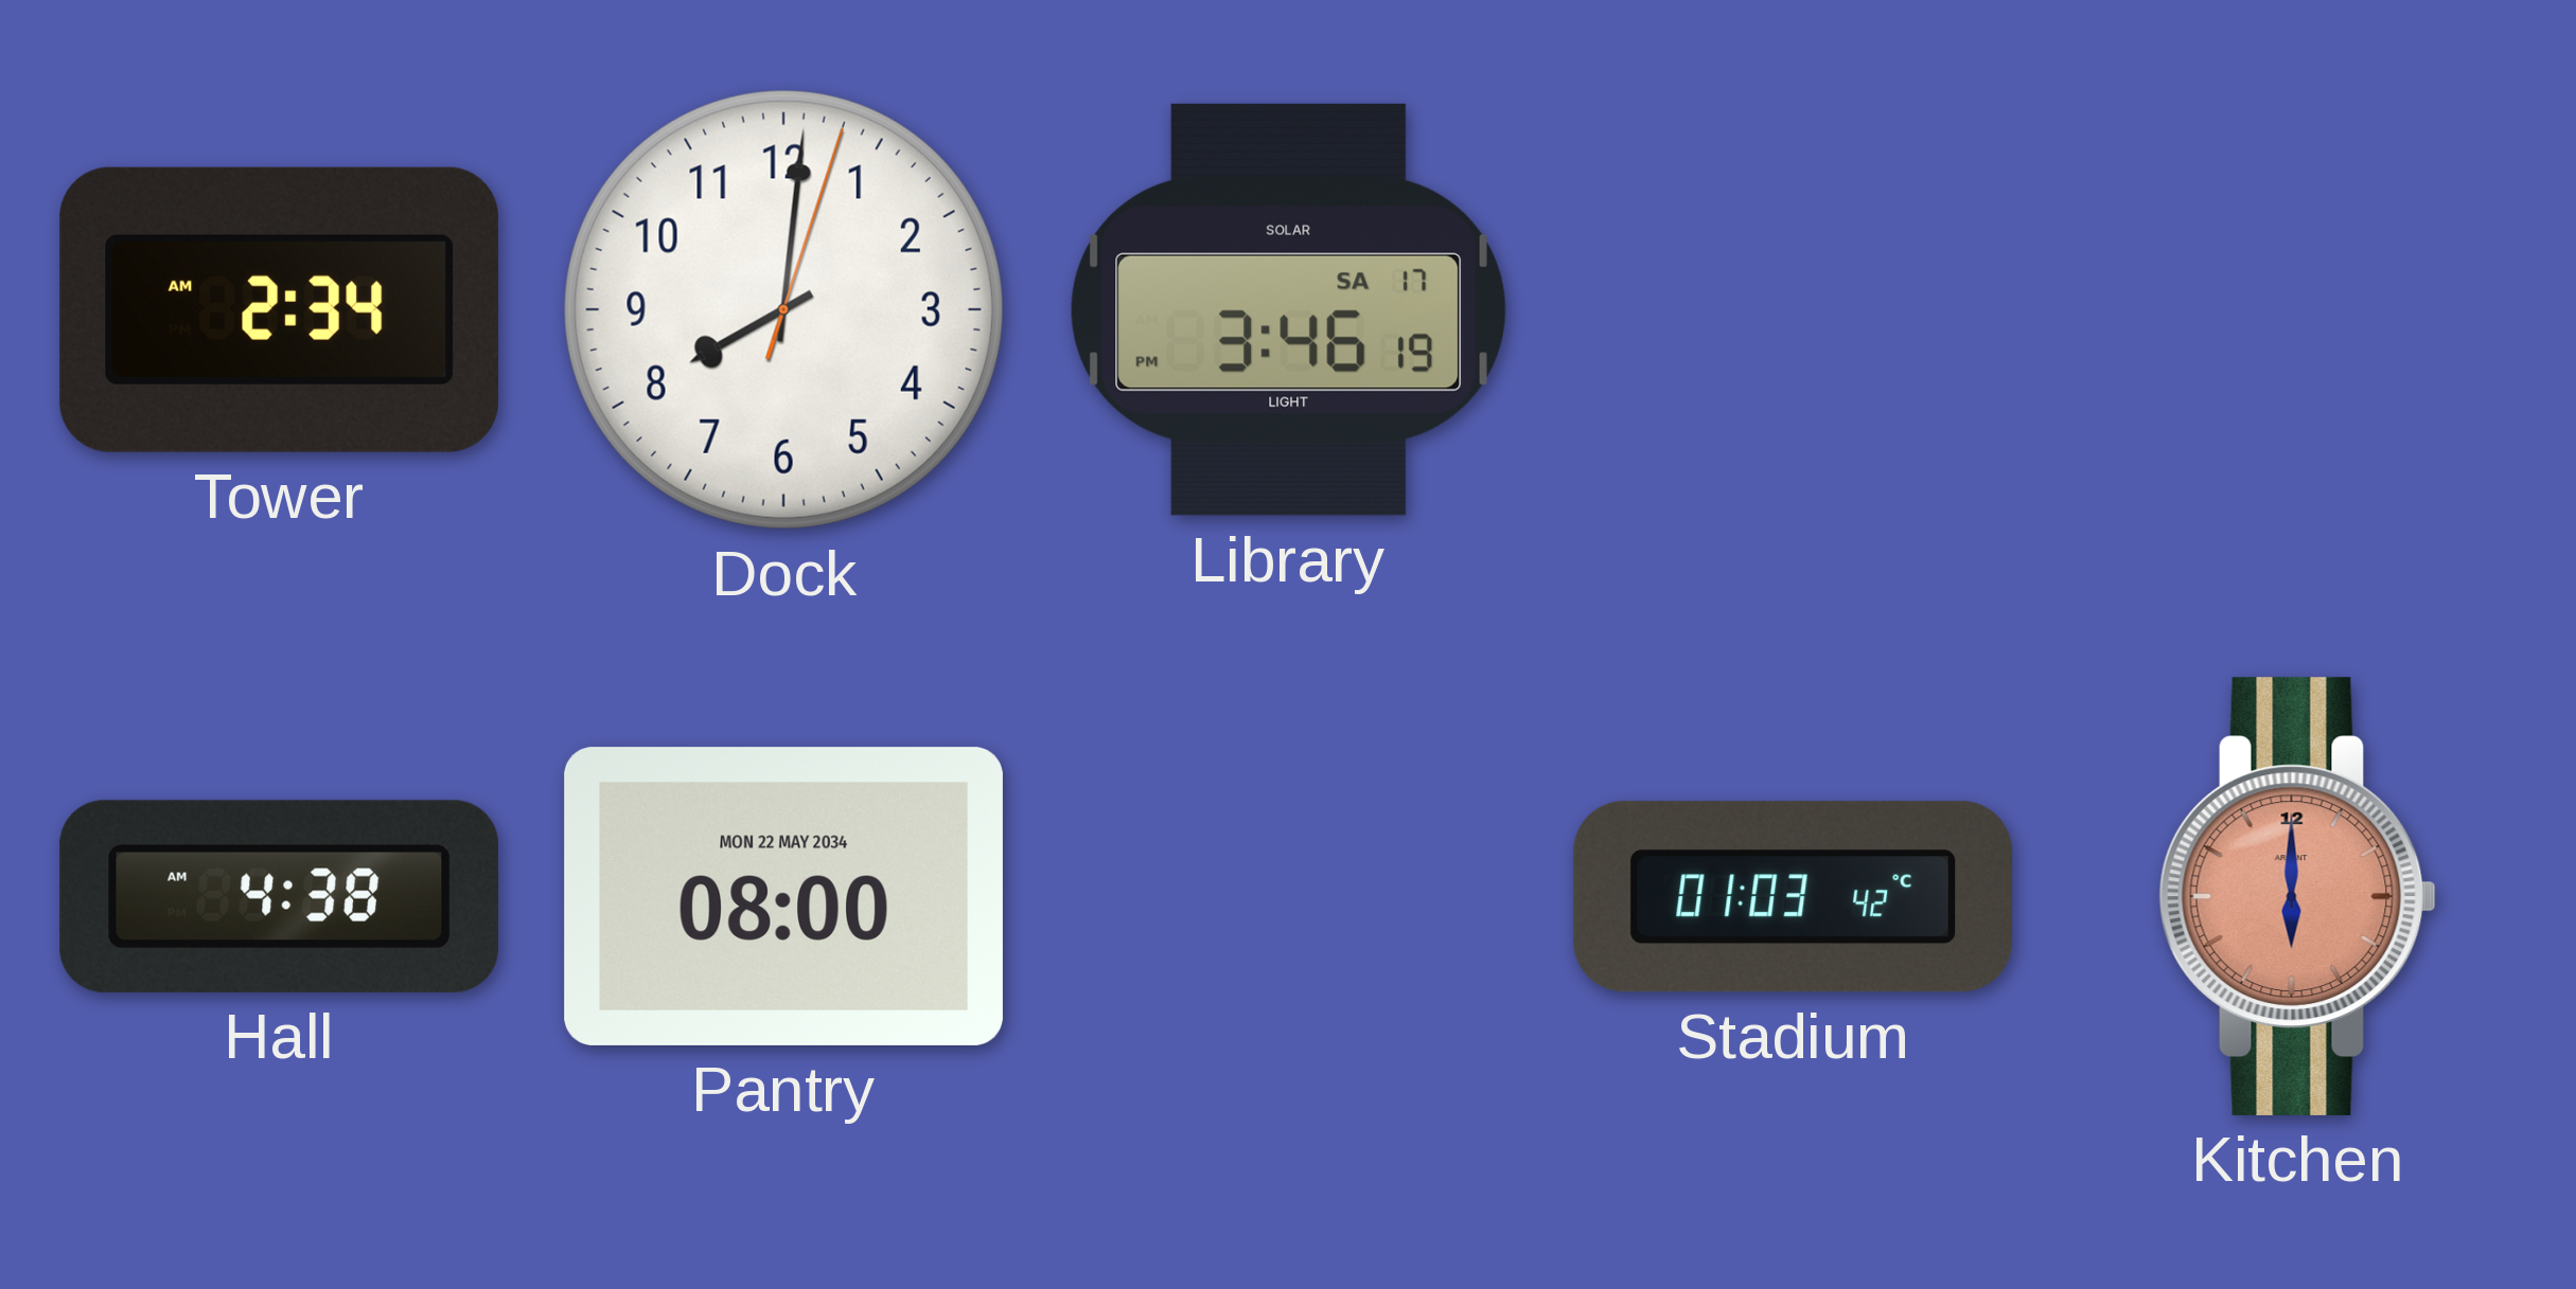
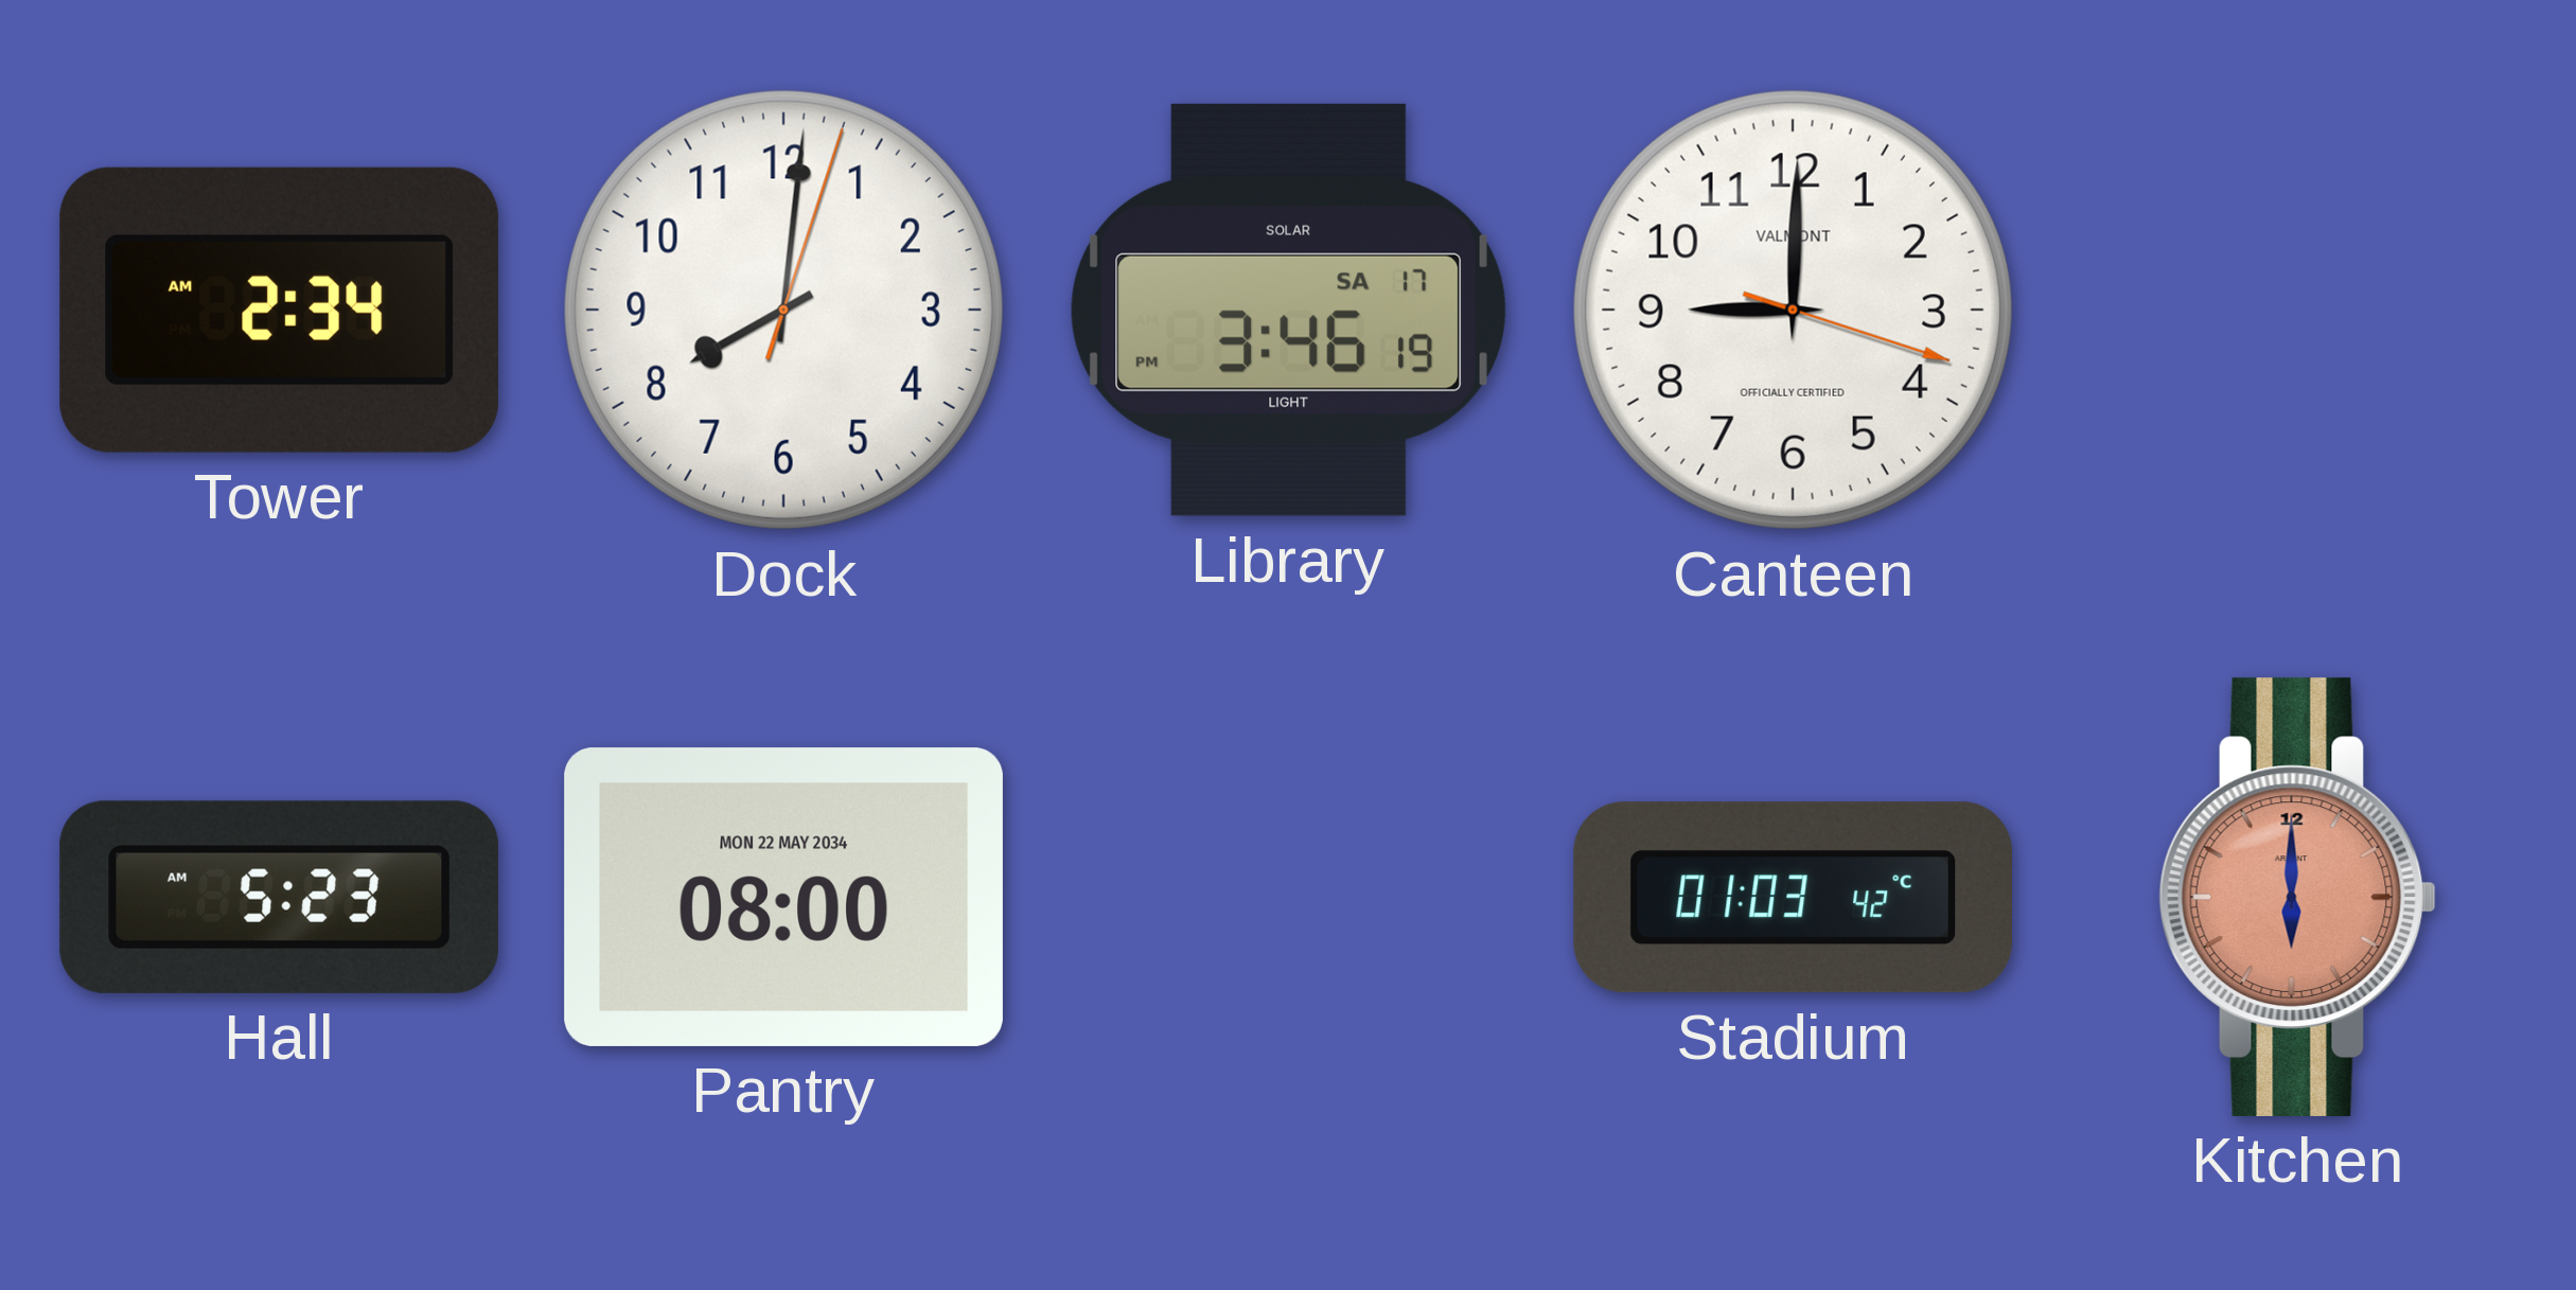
Canteen: none -> 9:00
Hall: 4:38 -> 5:23
